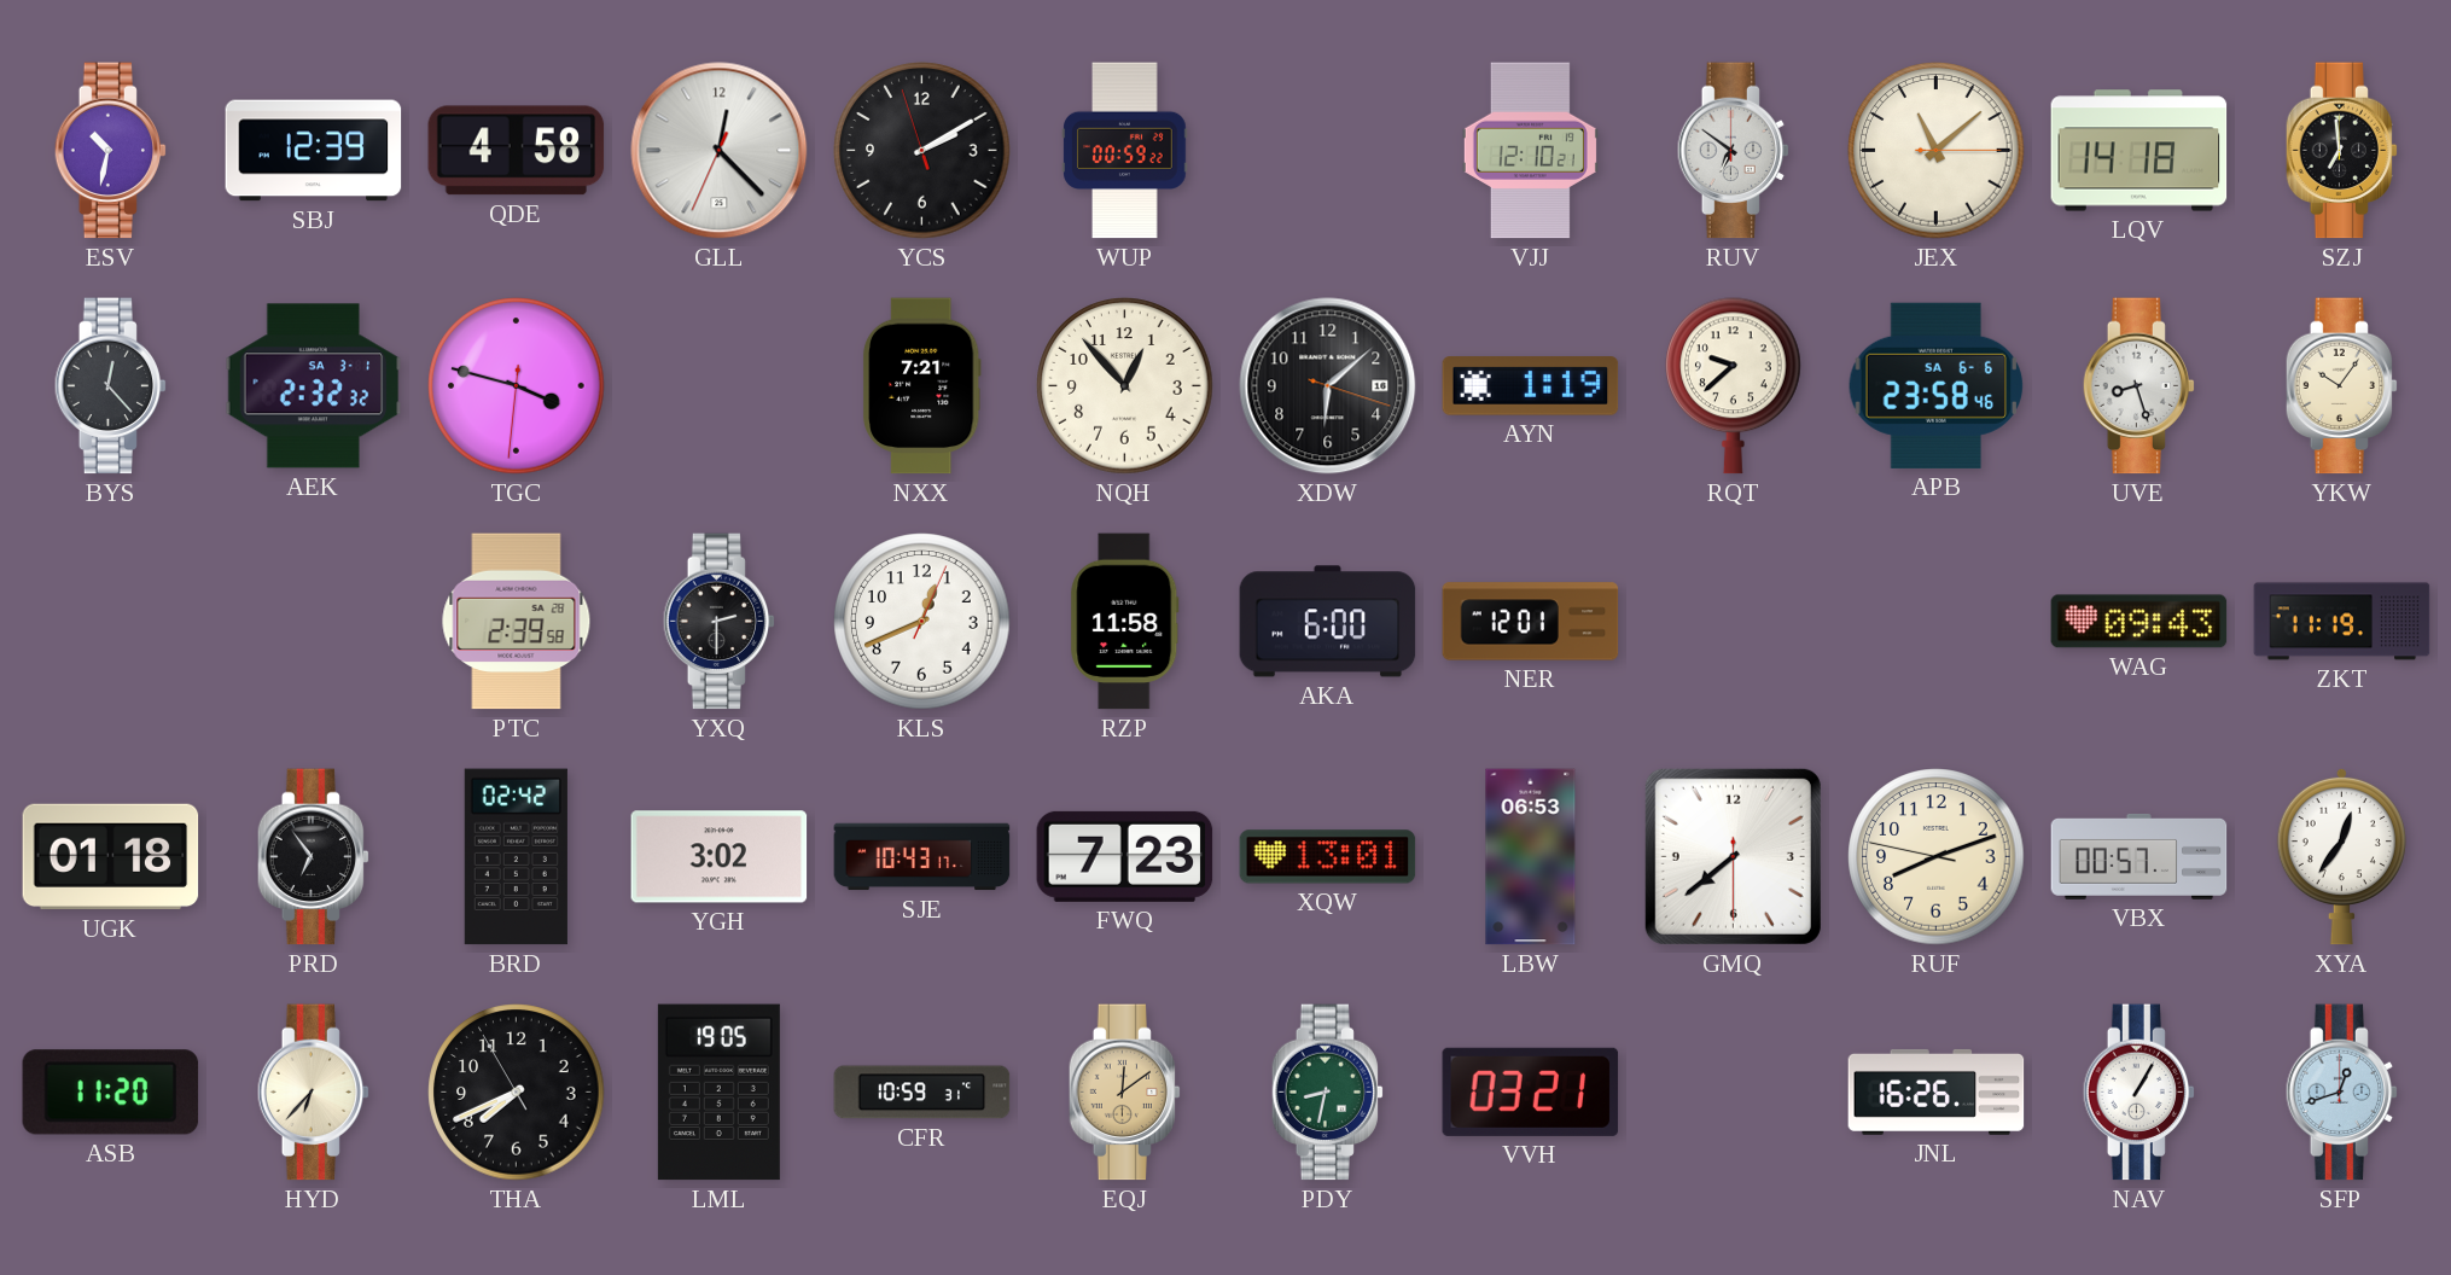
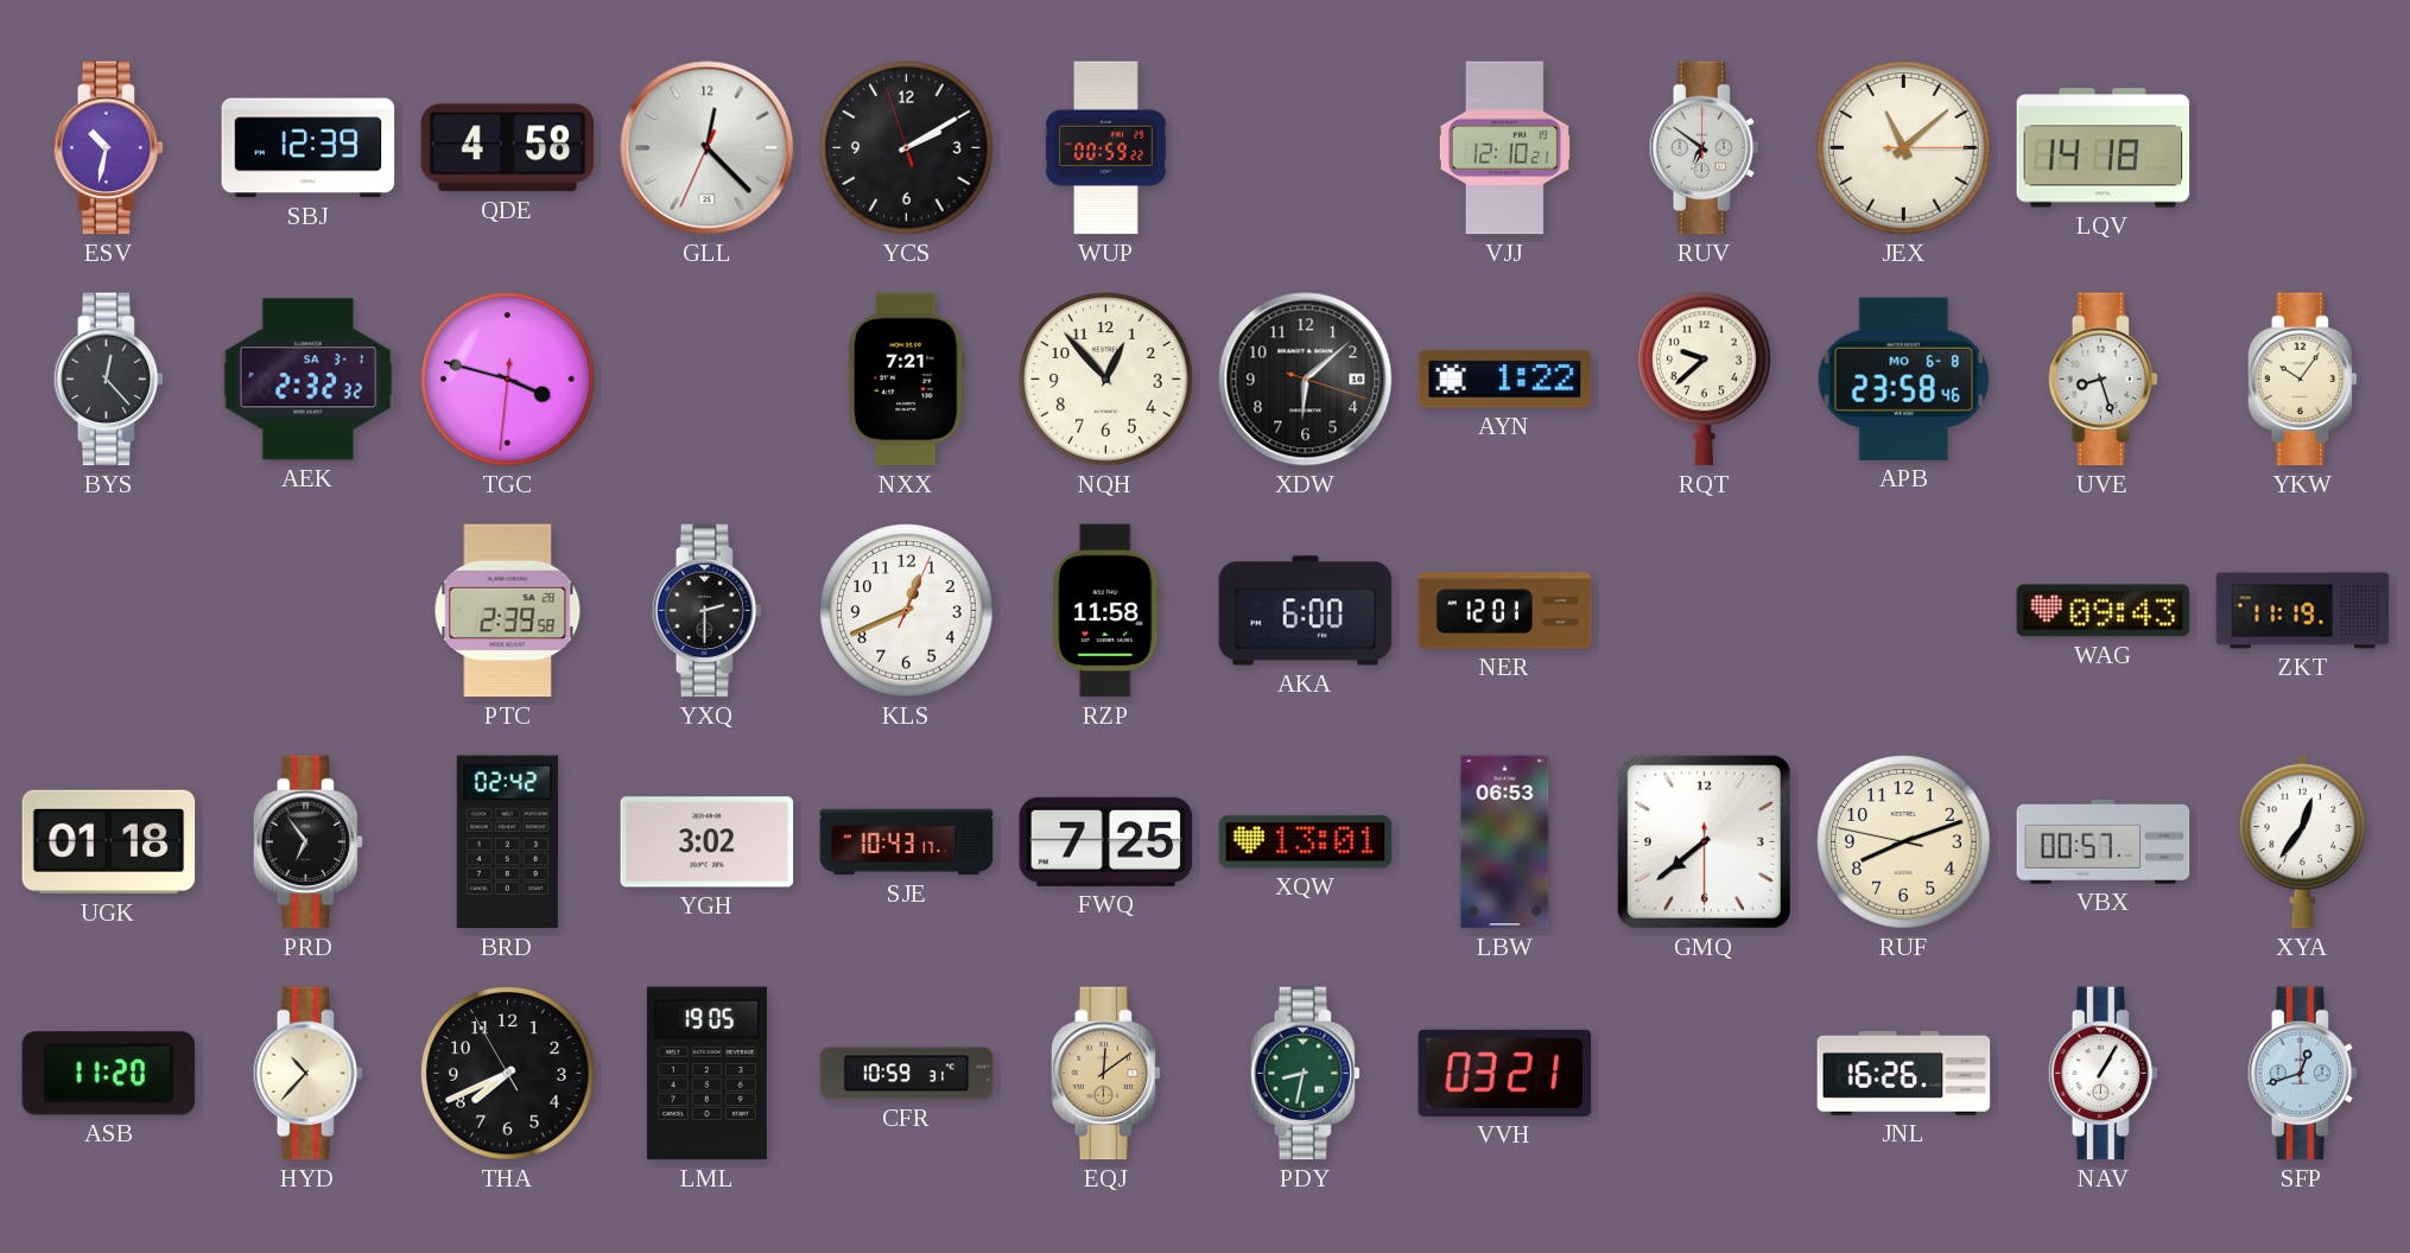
SZJ: 6:59 -> none
AYN: 1:19 -> 1:22
APB date: SA 6-6 -> MO 6-8
FWQ: 7:23 -> 7:25
HYD: 6:37 -> 10:37
